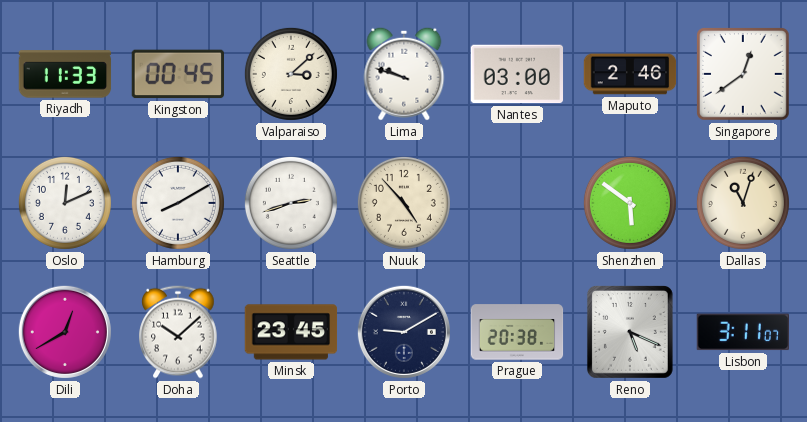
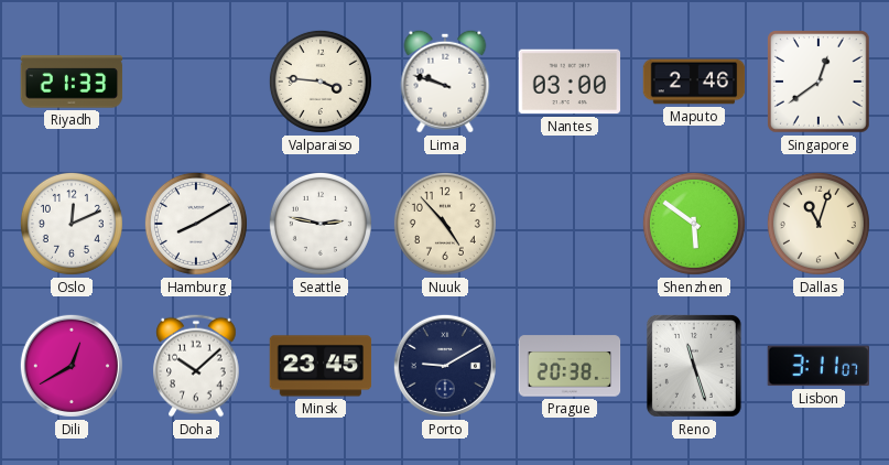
Riyadh: 11:33 -> 21:33
Kingston: 00:45 -> none
Valparaiso: 3:08 -> 3:46
Seattle: 2:42 -> 2:47
Reno: 5:19 -> 11:27
